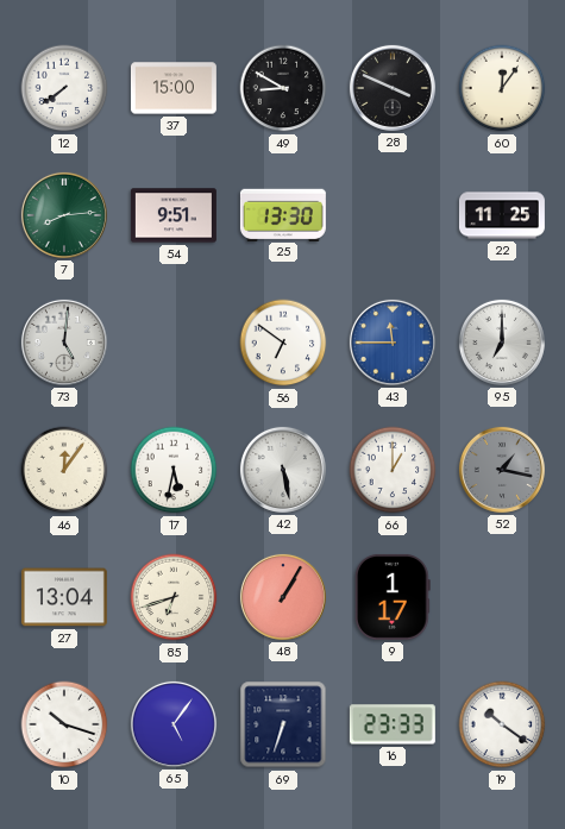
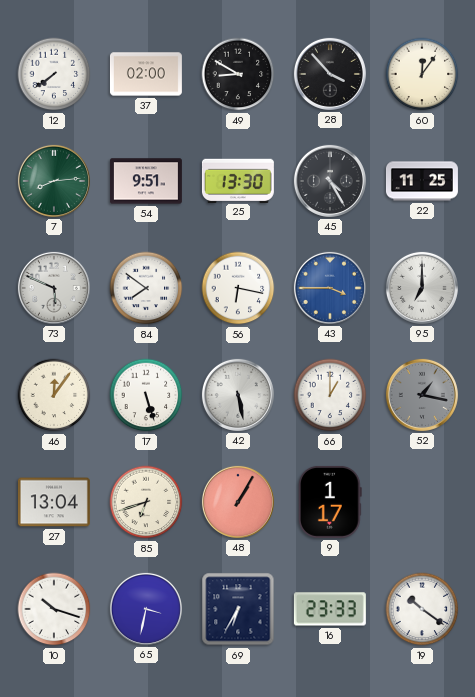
37: 15:00 -> 02:00
28: 3:49 -> 3:53
45: none -> 4:25
73: 5:01 -> 5:49
84: none -> 7:51
56: 6:51 -> 6:17
43: 11:45 -> 3:45
17: 5:32 -> 5:27
65: 5:06 -> 3:32
69: 6:33 -> 6:35
